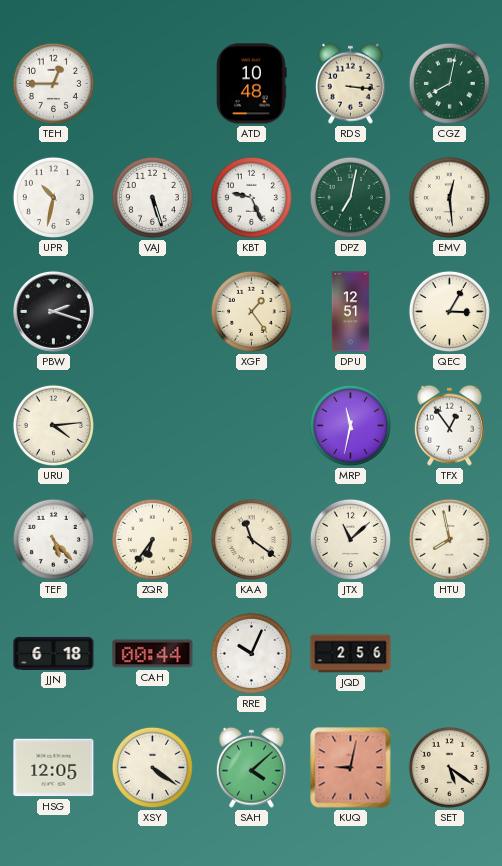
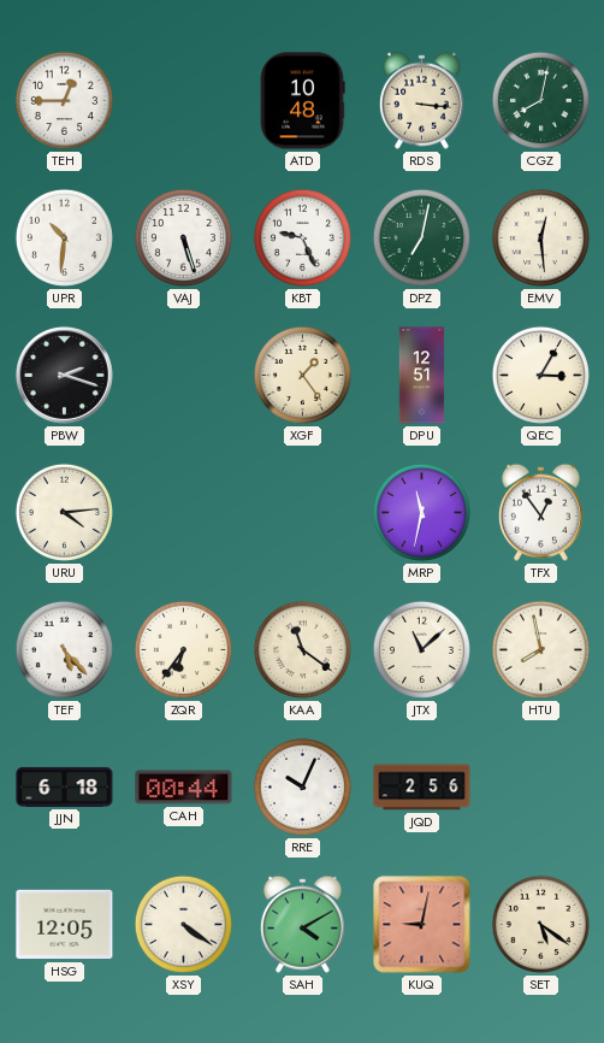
UPR: 10:32 -> 10:31
SAH: 4:08 -> 4:10
